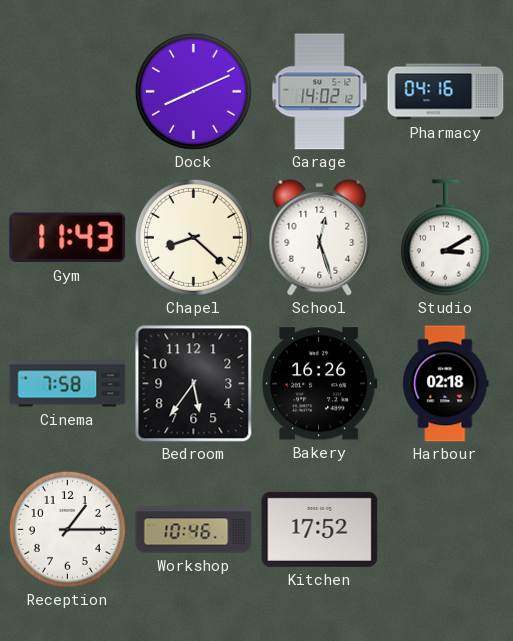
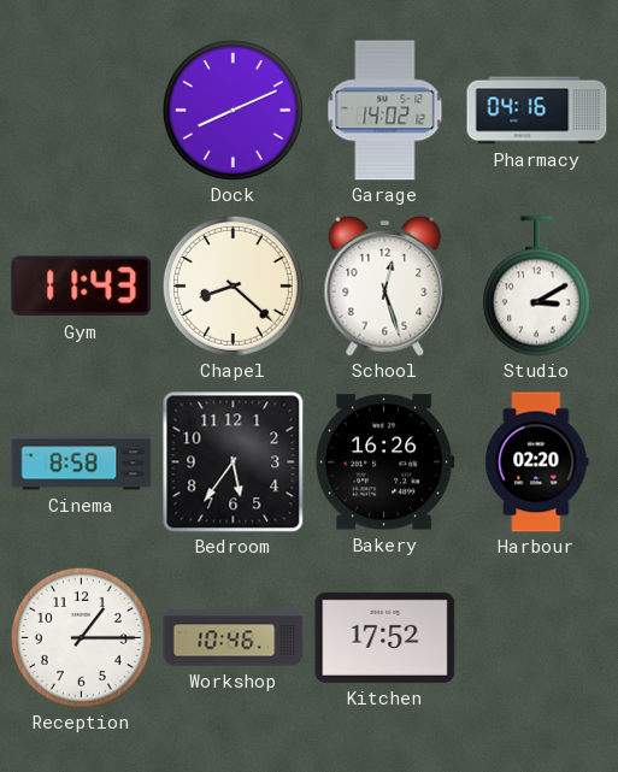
Cinema: 7:58 -> 8:58
Harbour: 02:18 -> 02:20
